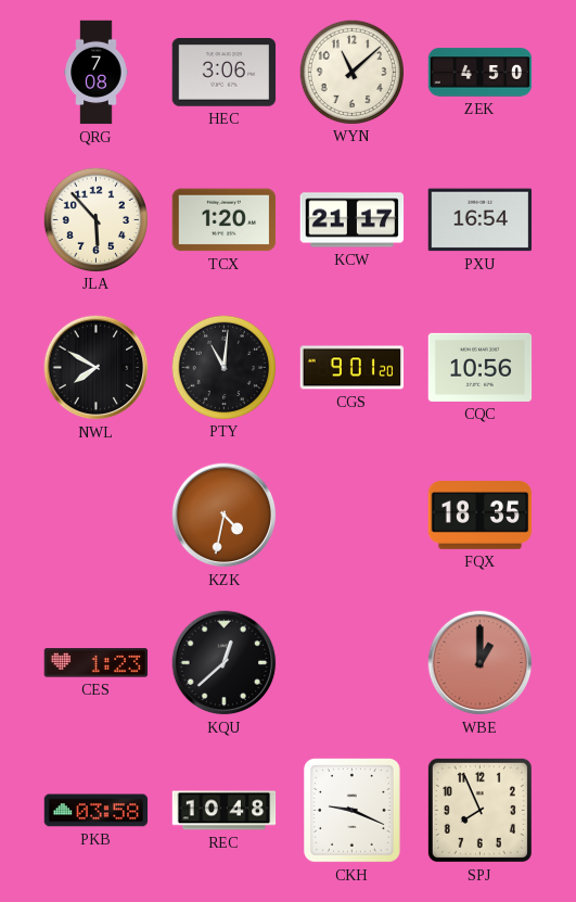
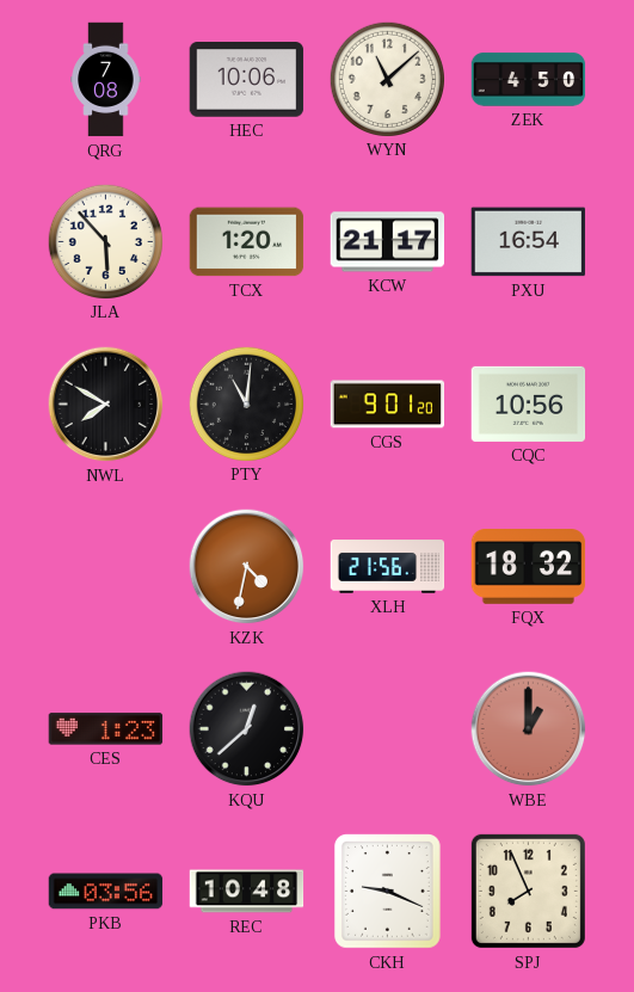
HEC: 3:06 -> 10:06
XLH: none -> 21:56
FQX: 18:35 -> 18:32
PKB: 03:58 -> 03:56
